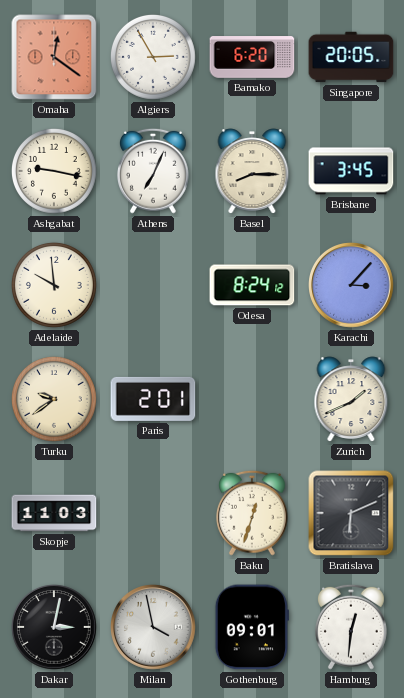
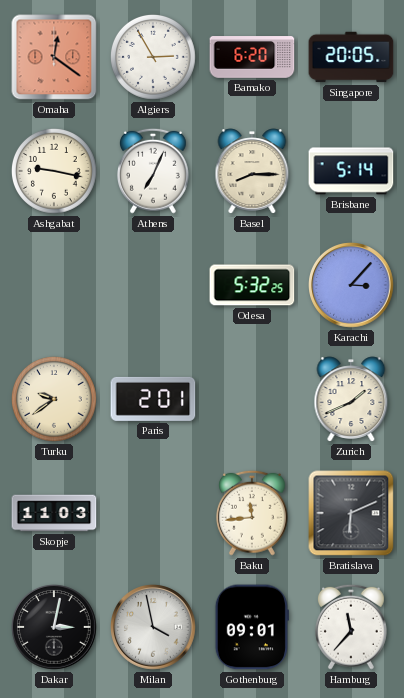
Brisbane: 3:45 -> 5:14
Adelaide: 9:59 -> none
Odesa: 8:24 -> 5:32
Baku: 12:33 -> 11:44
Hamburg: 12:31 -> 11:37
